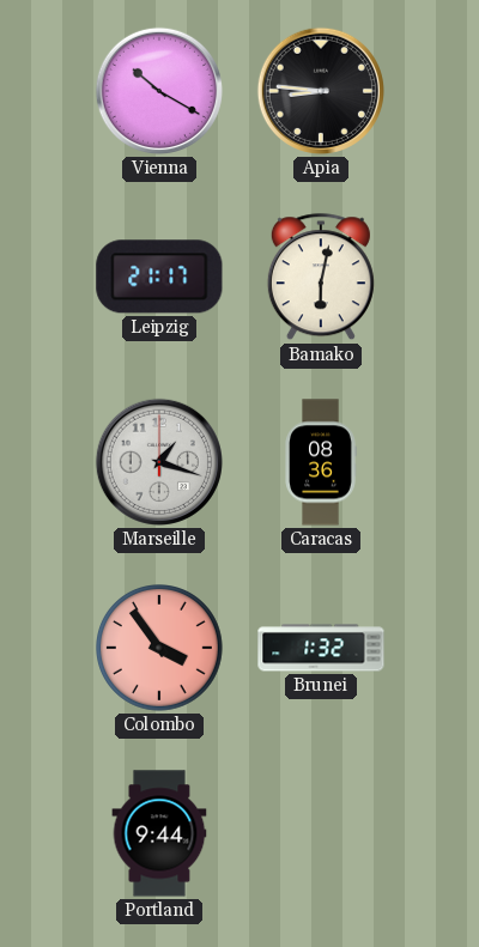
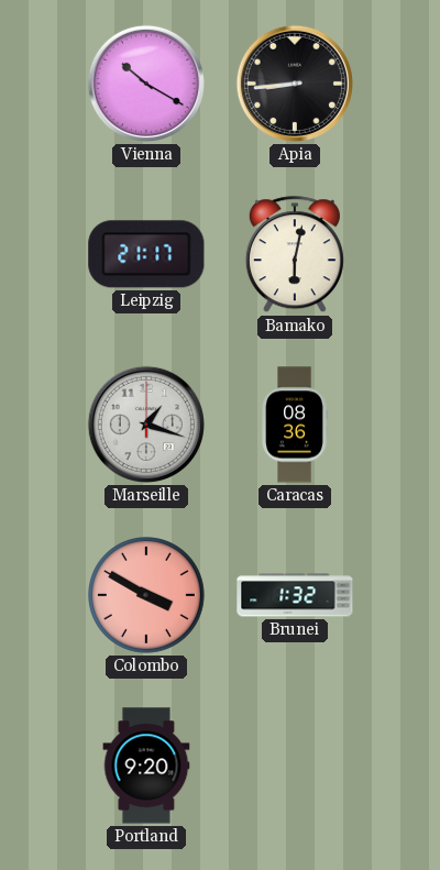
Apia: 8:46 -> 8:44
Colombo: 3:54 -> 3:50
Portland: 9:44 -> 9:20
